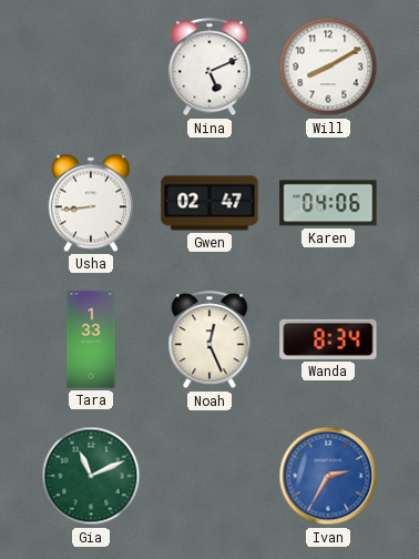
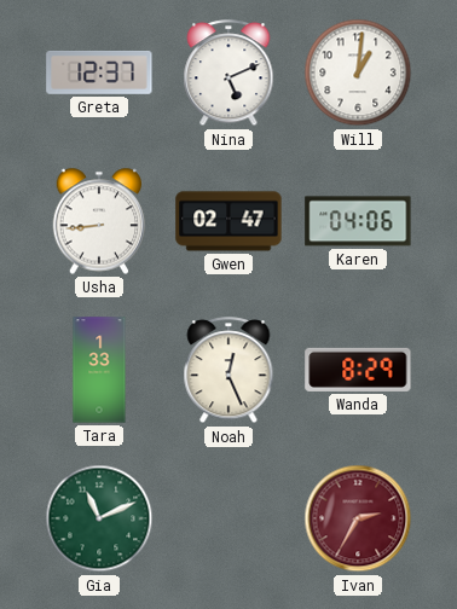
Greta: none -> 12:37
Will: 8:10 -> 1:01
Wanda: 8:34 -> 8:29
Ivan dial: blue -> burgundy
